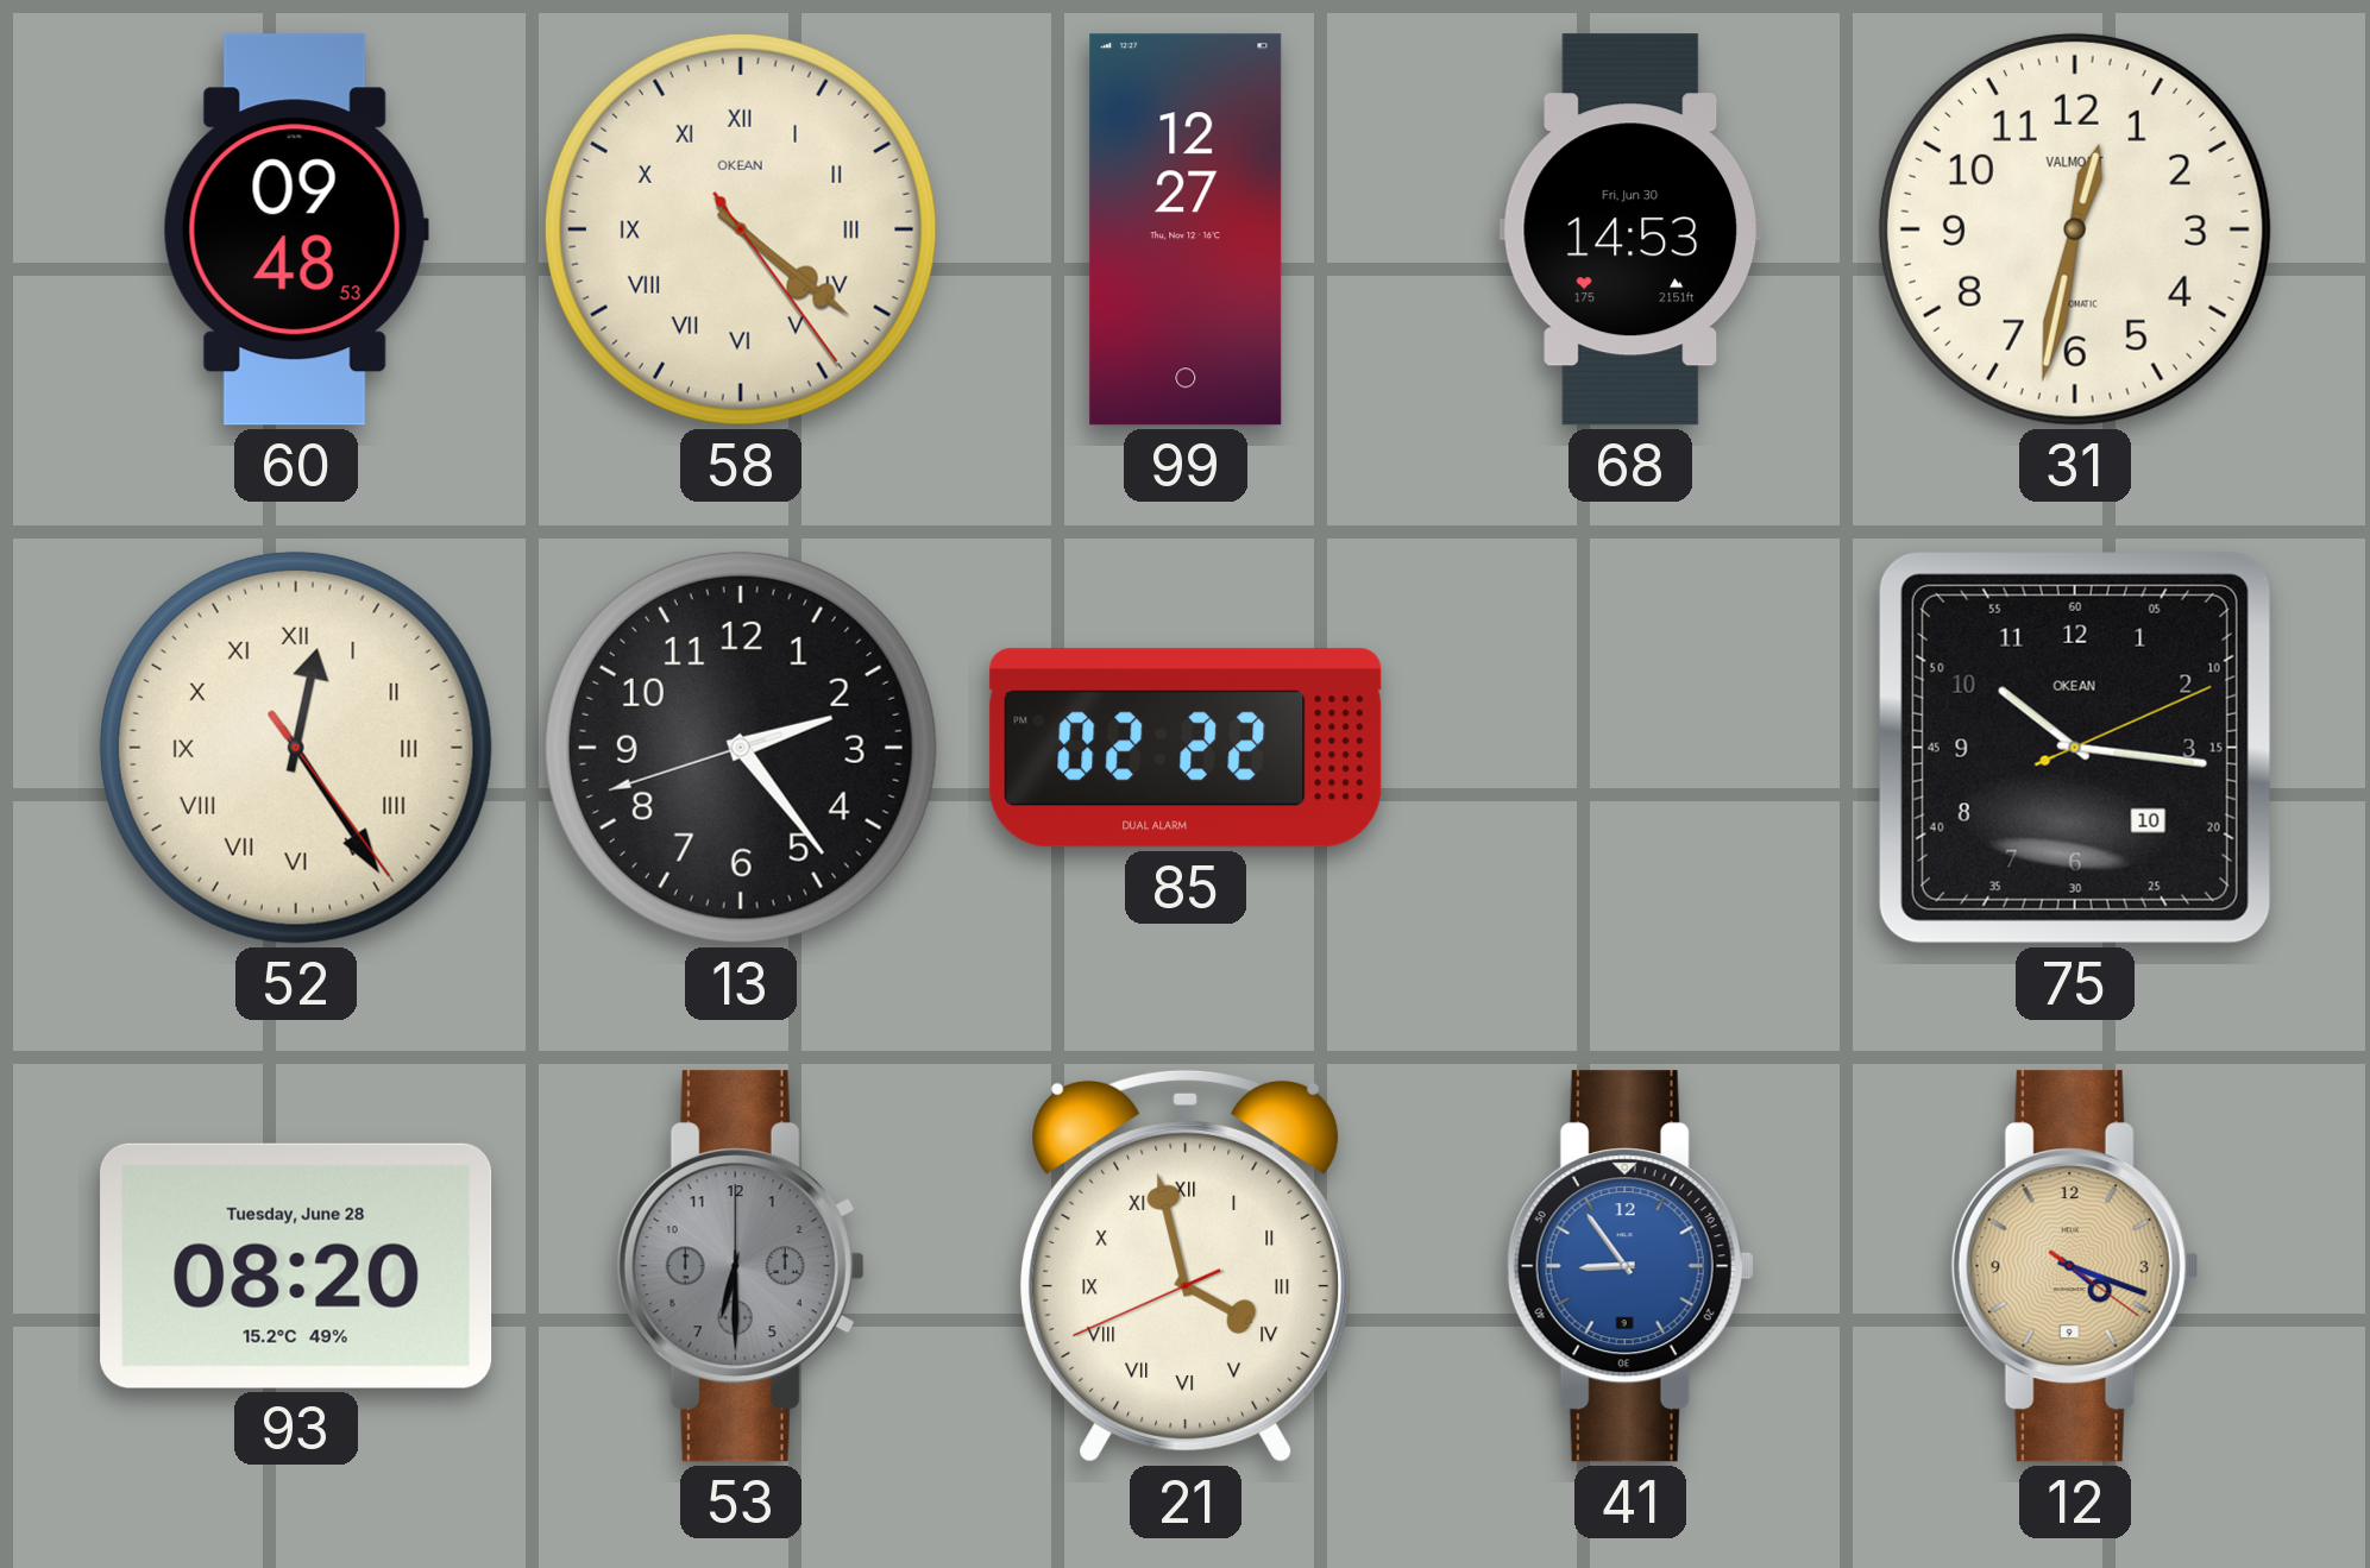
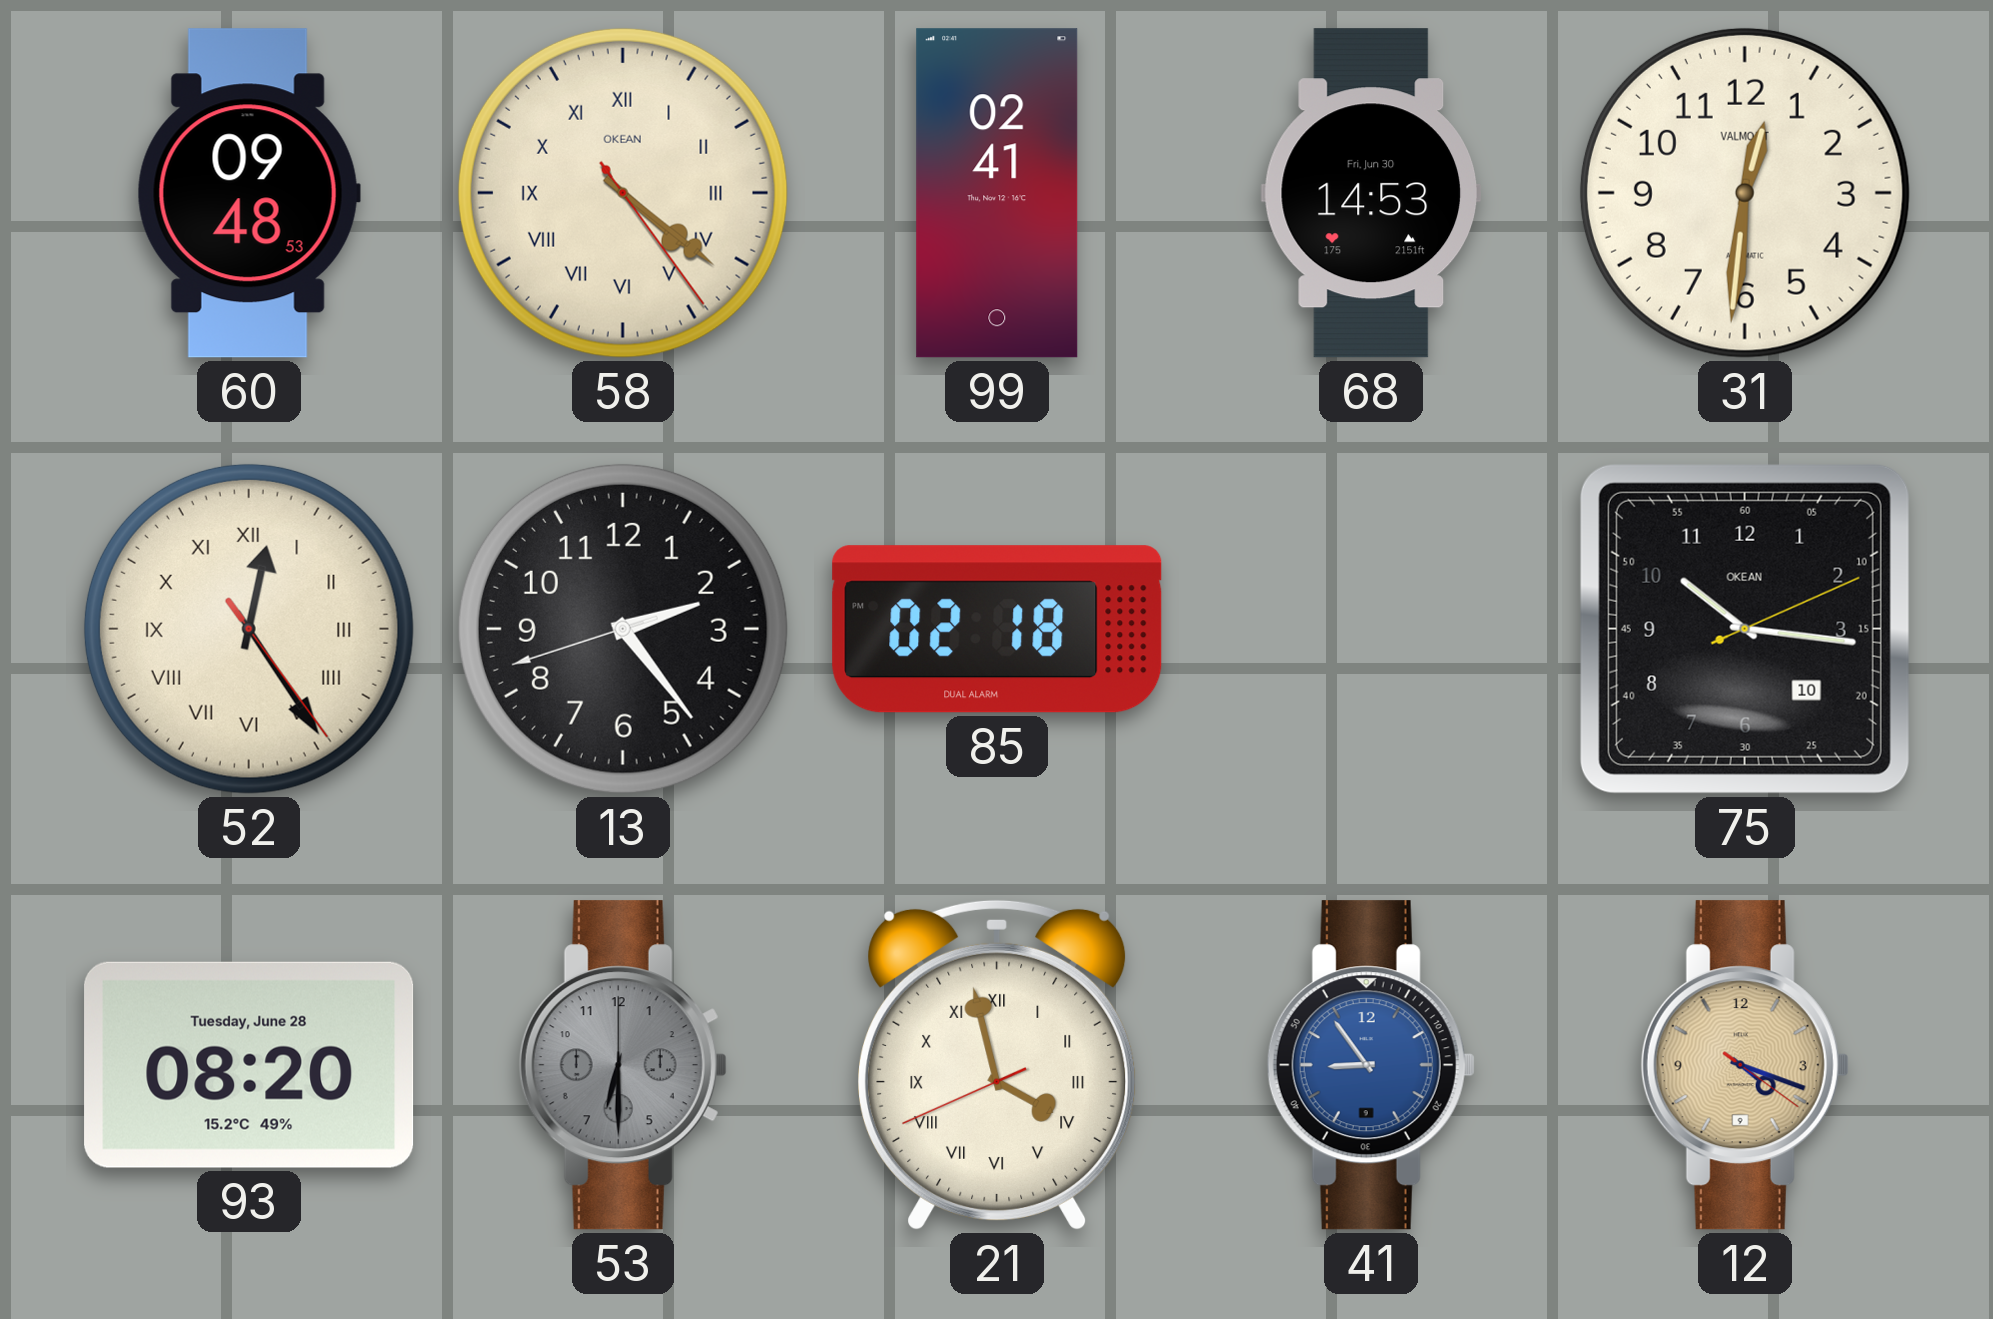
99: 12:27 -> 02:41
31: 12:32 -> 12:31
85: 02:22 -> 02:18
